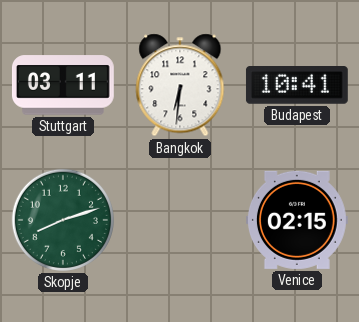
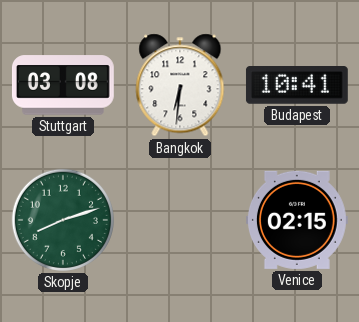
Stuttgart: 03:11 -> 03:08
